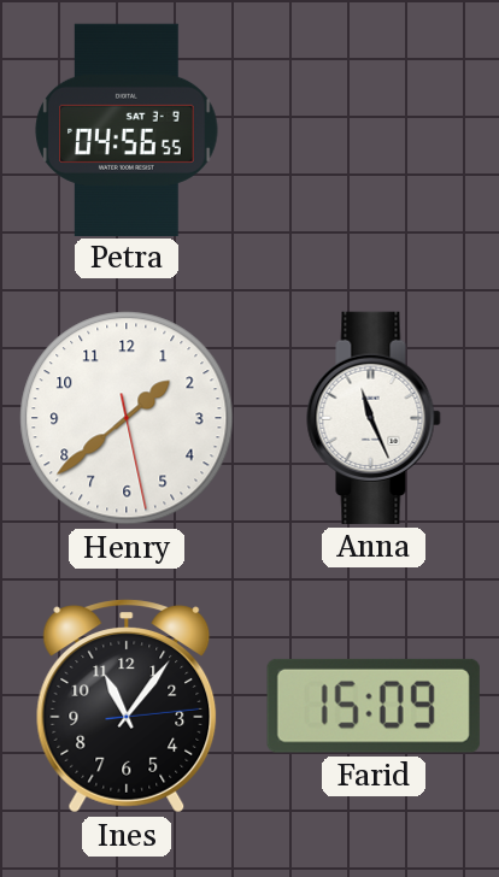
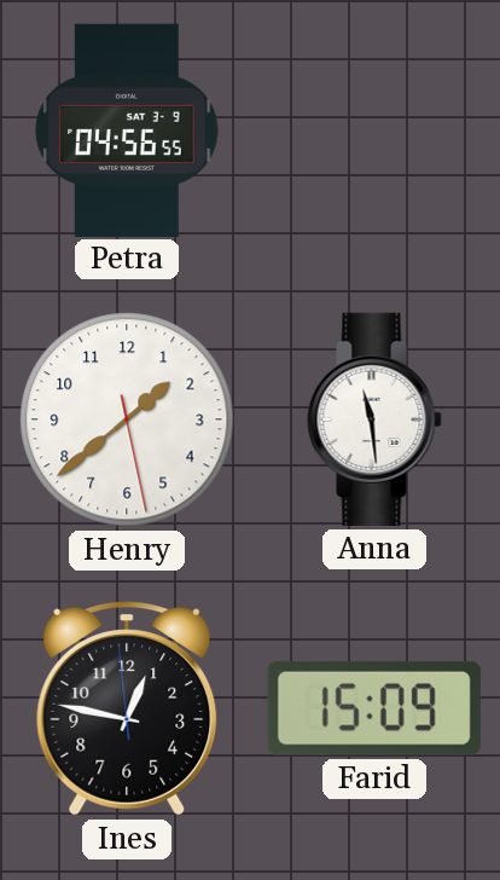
Anna: 11:26 -> 11:29
Ines: 11:06 -> 12:46
